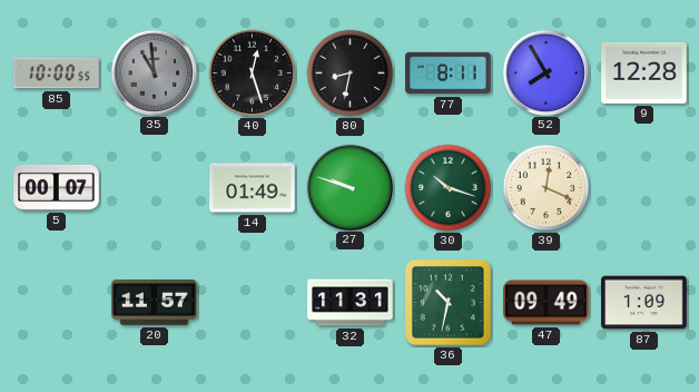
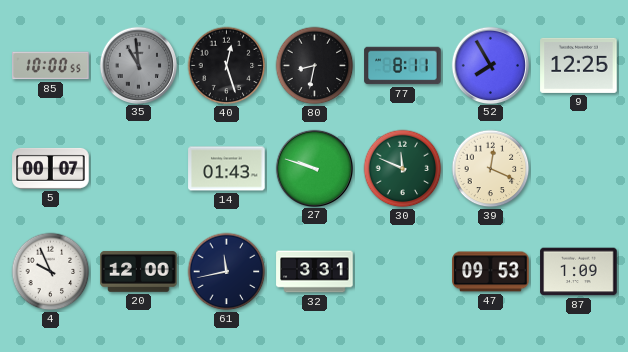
9: 12:28 -> 12:25
14: 01:49 -> 01:43
30: 10:18 -> 11:49
4: none -> 9:56
20: 11:57 -> 12:00
61: none -> 11:43
32: 11:31 -> 3:31
36: 10:32 -> none
47: 09:49 -> 09:53
